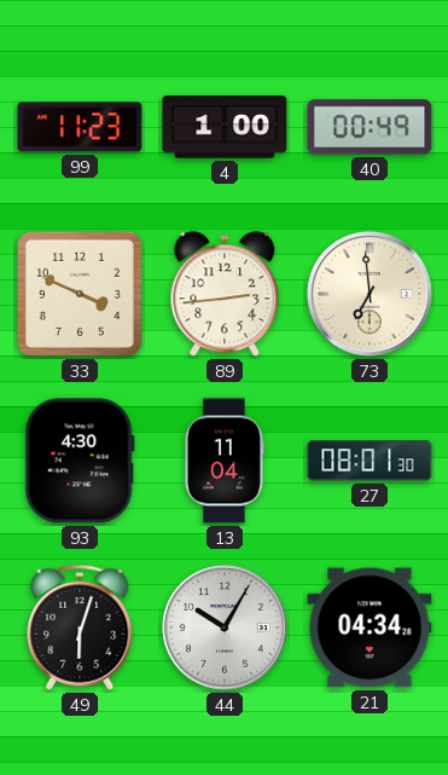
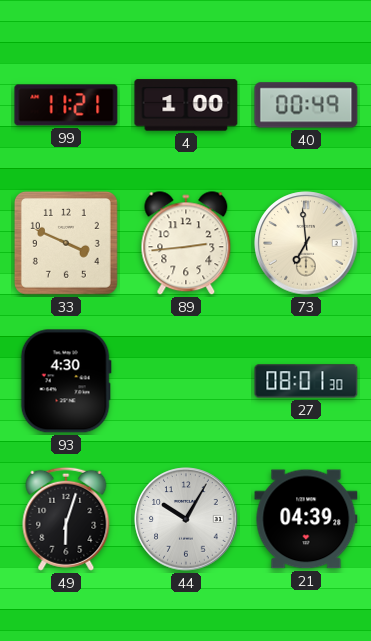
99: 11:23 -> 11:21
13: 11:04 -> none
21: 04:34 -> 04:39
